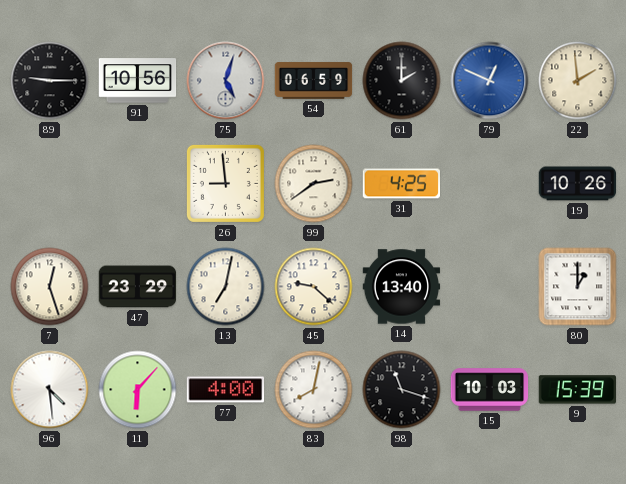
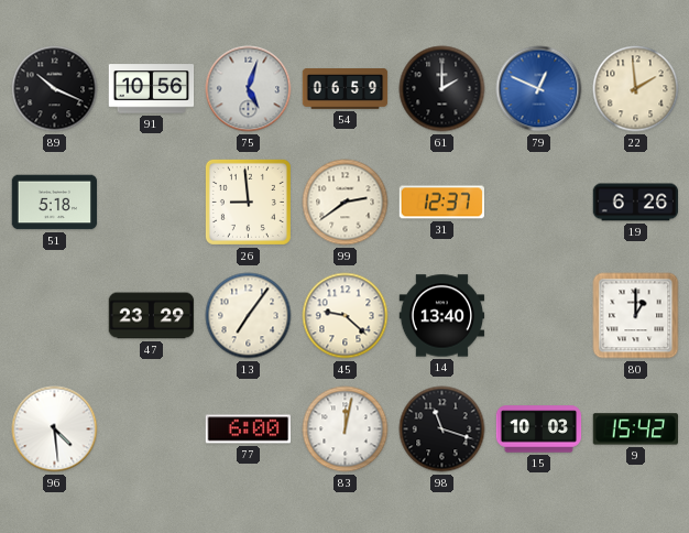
89: 9:15 -> 10:19
51: none -> 5:18
31: 4:25 -> 12:37
19: 10:26 -> 6:26
7: 12:27 -> none
13: 7:02 -> 7:06
11: 6:07 -> none
77: 4:00 -> 6:00
83: 8:02 -> 12:02
9: 15:39 -> 15:42
